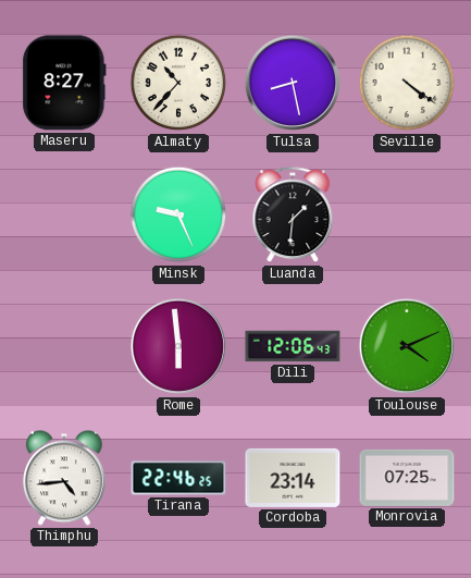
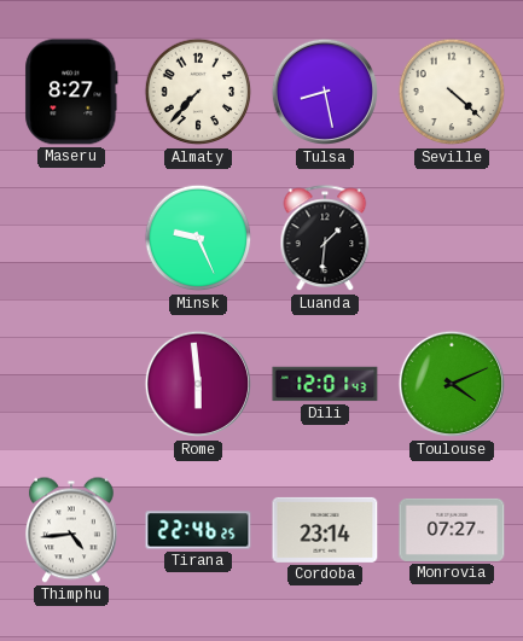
Almaty: 10:37 -> 7:37
Seville: 4:21 -> 4:22
Dili: 12:06 -> 12:01
Monrovia: 07:25 -> 07:27
